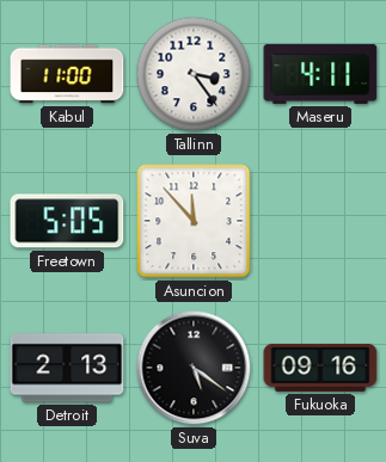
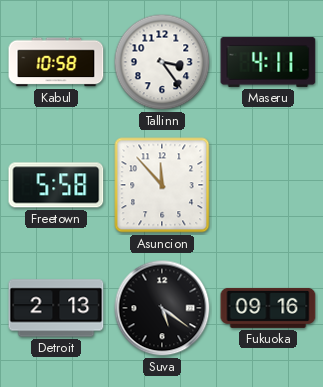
Kabul: 11:00 -> 10:58
Freetown: 5:05 -> 5:58
